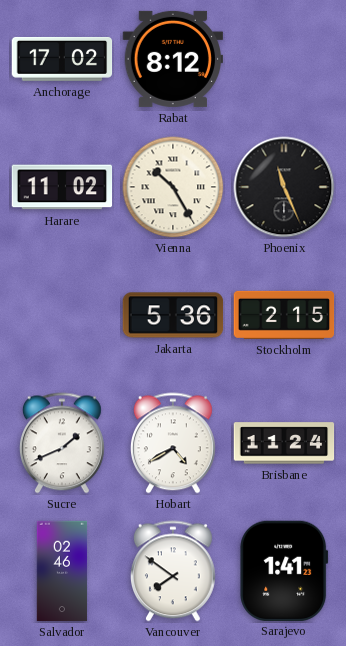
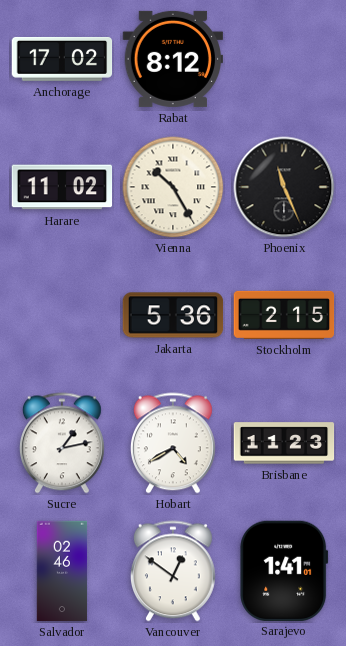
Sucre: 1:41 -> 1:13
Brisbane: 11:24 -> 11:23
Vancouver: 7:51 -> 12:51
Sarajevo: 1:41:23 -> 1:41:01
